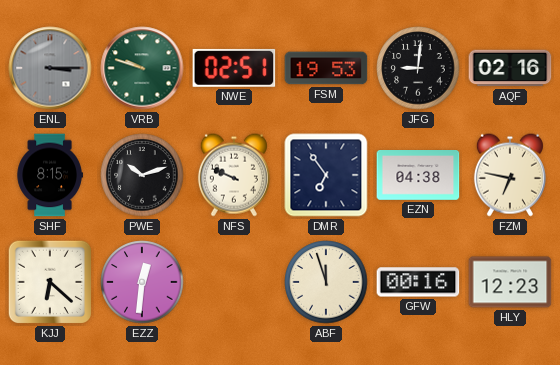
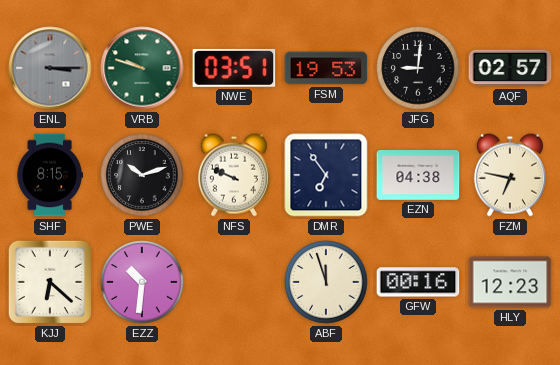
NWE: 02:51 -> 03:51
AQF: 02:16 -> 02:57
EZZ: 12:31 -> 10:31
